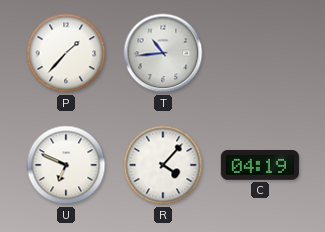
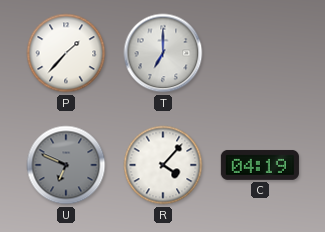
T: 10:44 -> 7:00
U dial: white -> grey
